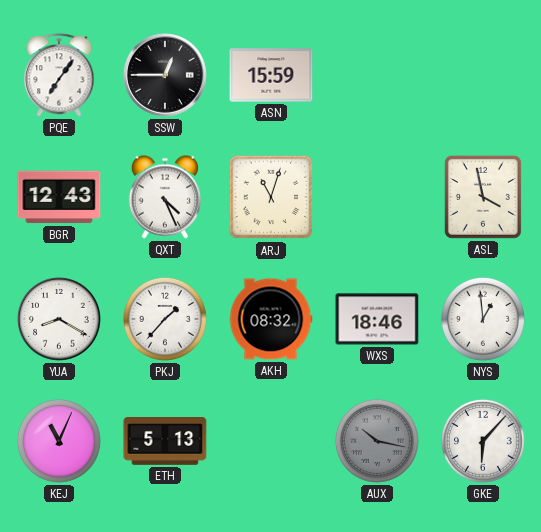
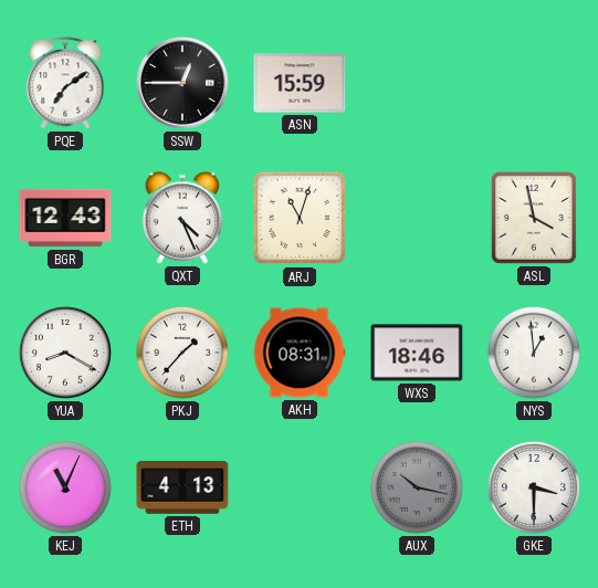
PQE: 7:06 -> 7:09
AKH: 08:32 -> 08:31
ETH: 5:13 -> 4:13
GKE: 6:07 -> 3:30
